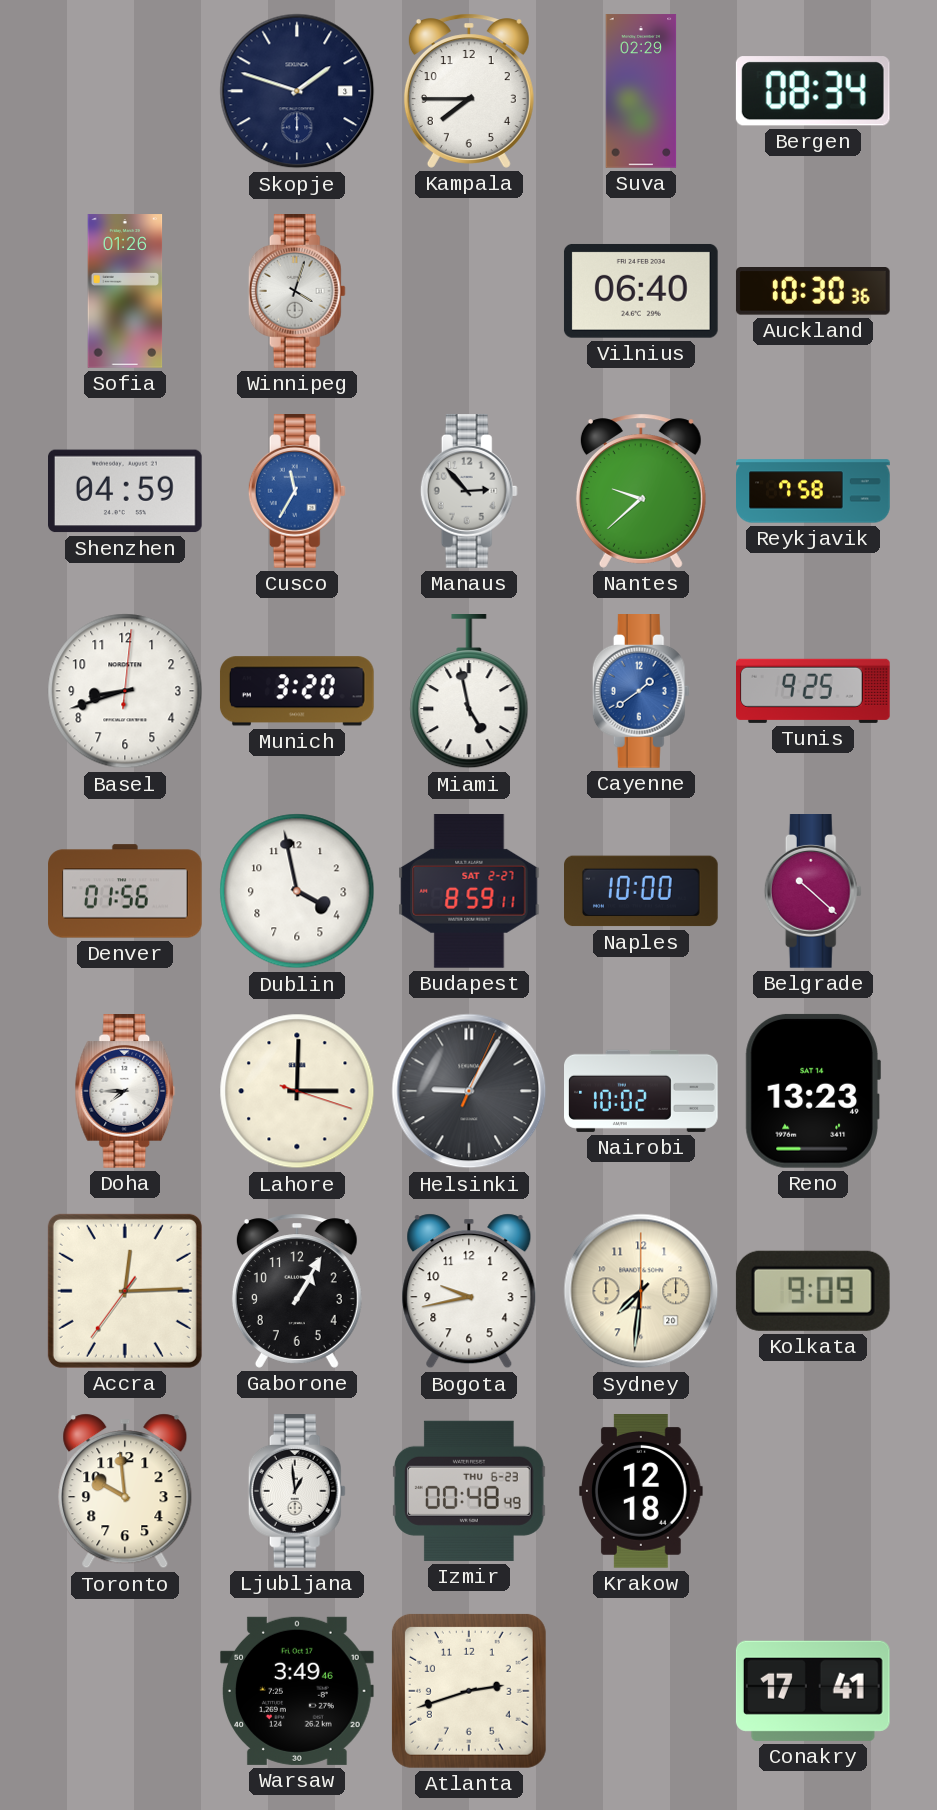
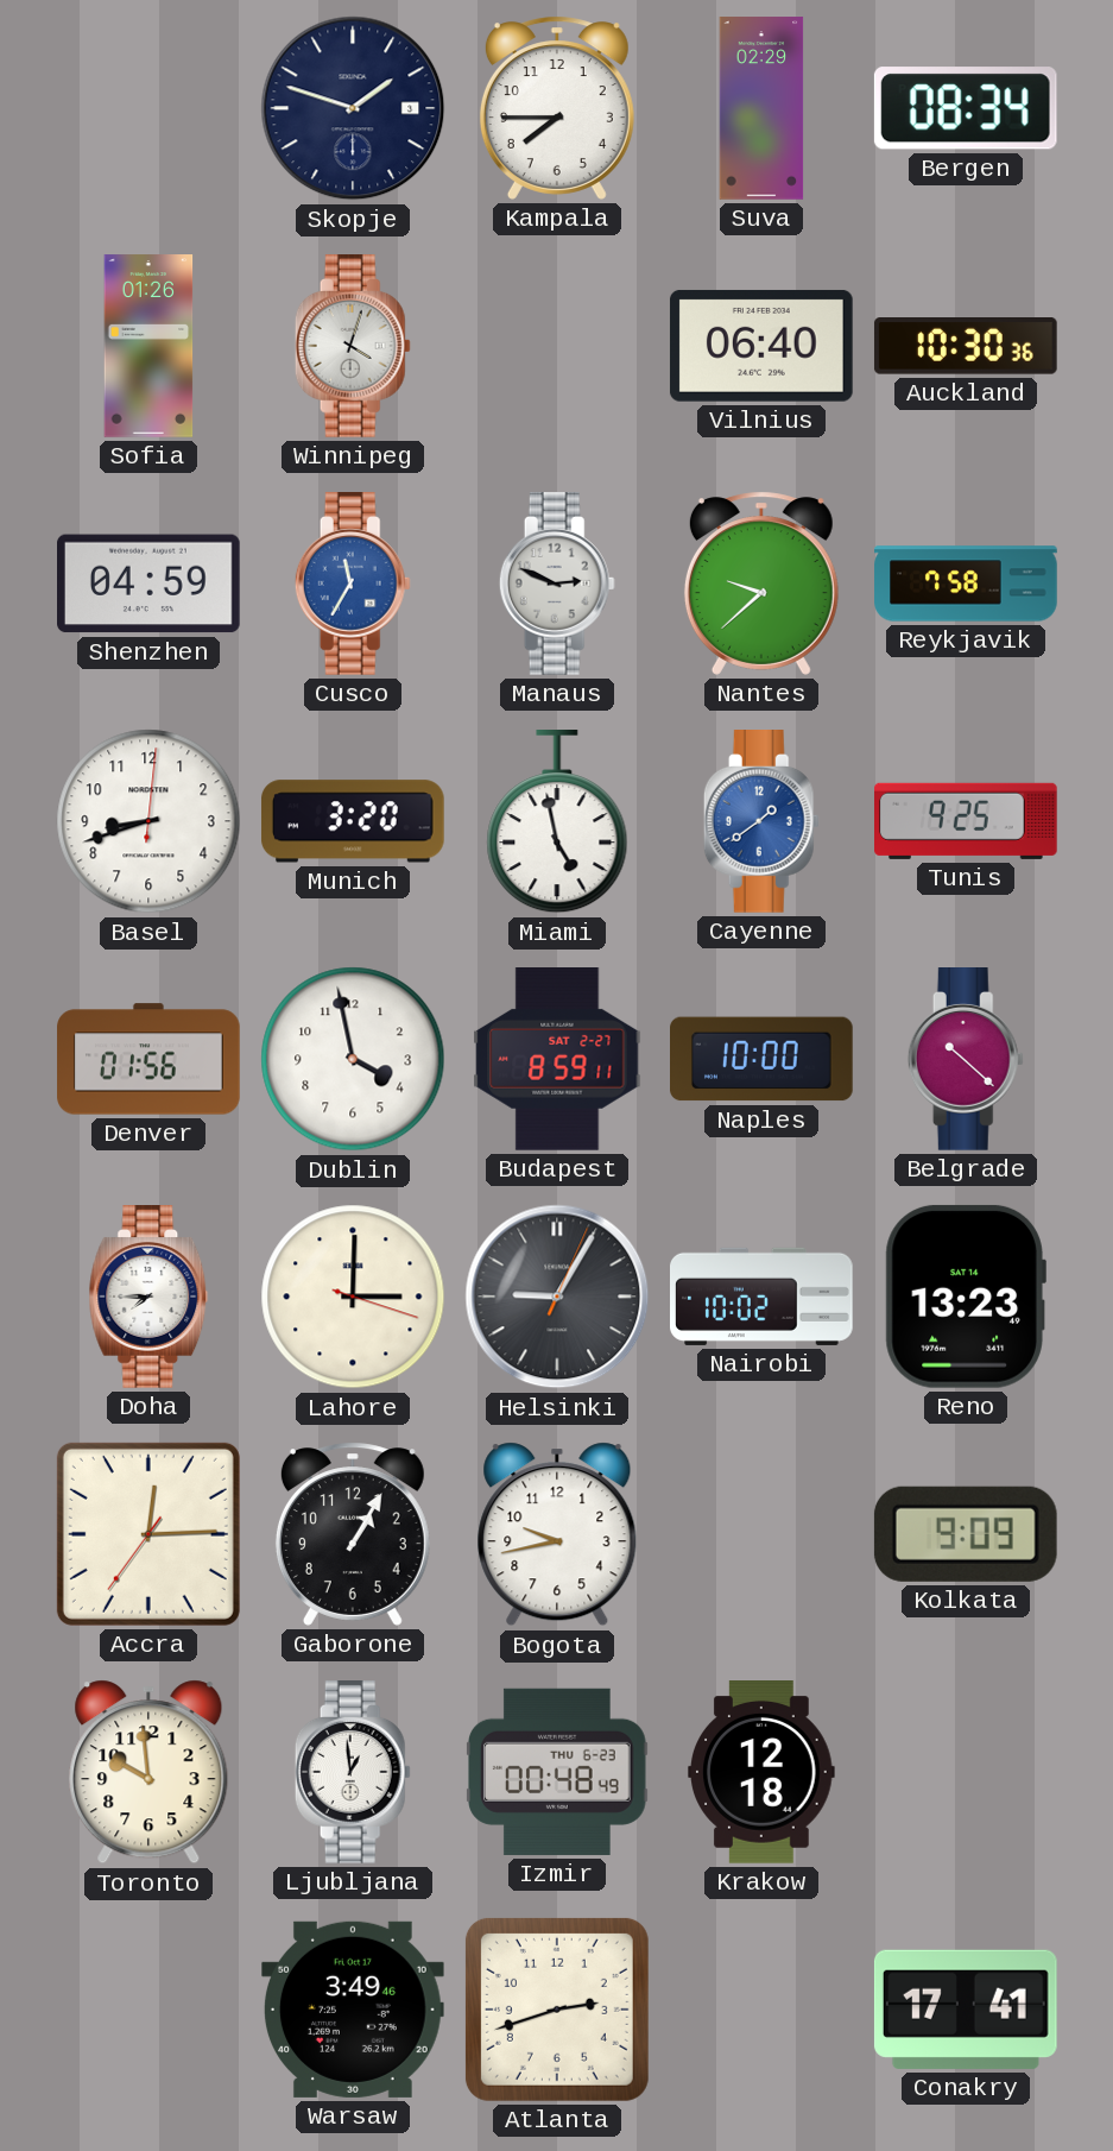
Manaus: 2:53 -> 2:49
Sydney: 7:31 -> none
